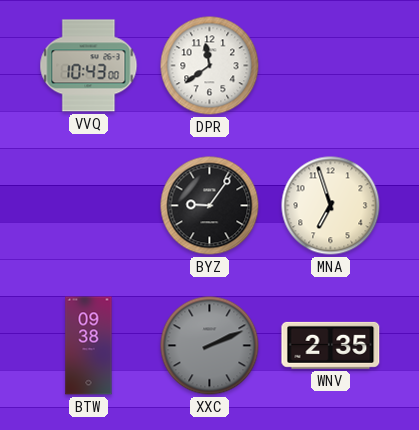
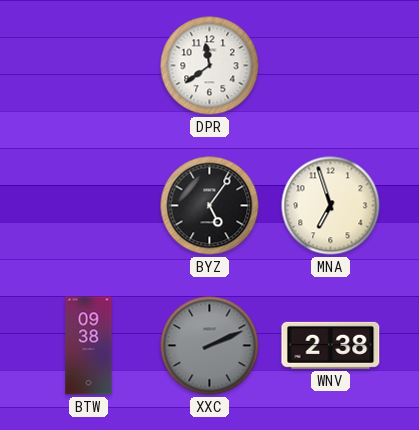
VVQ: 10:43 -> none
BYZ: 9:06 -> 5:06
WNV: 2:35 -> 2:38
